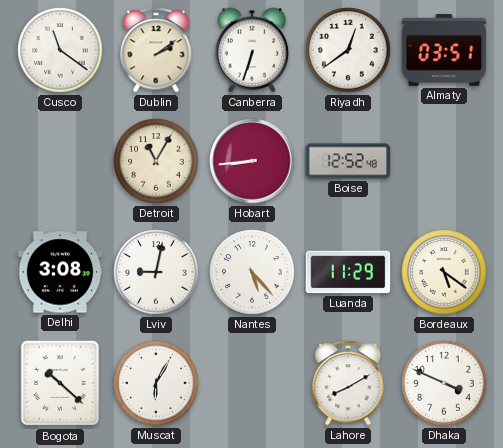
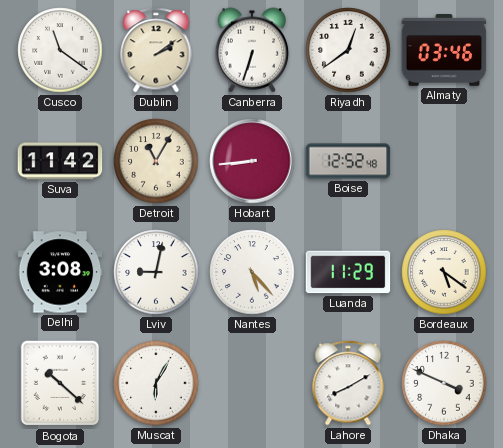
Almaty: 03:51 -> 03:46
Suva: none -> 11:42
